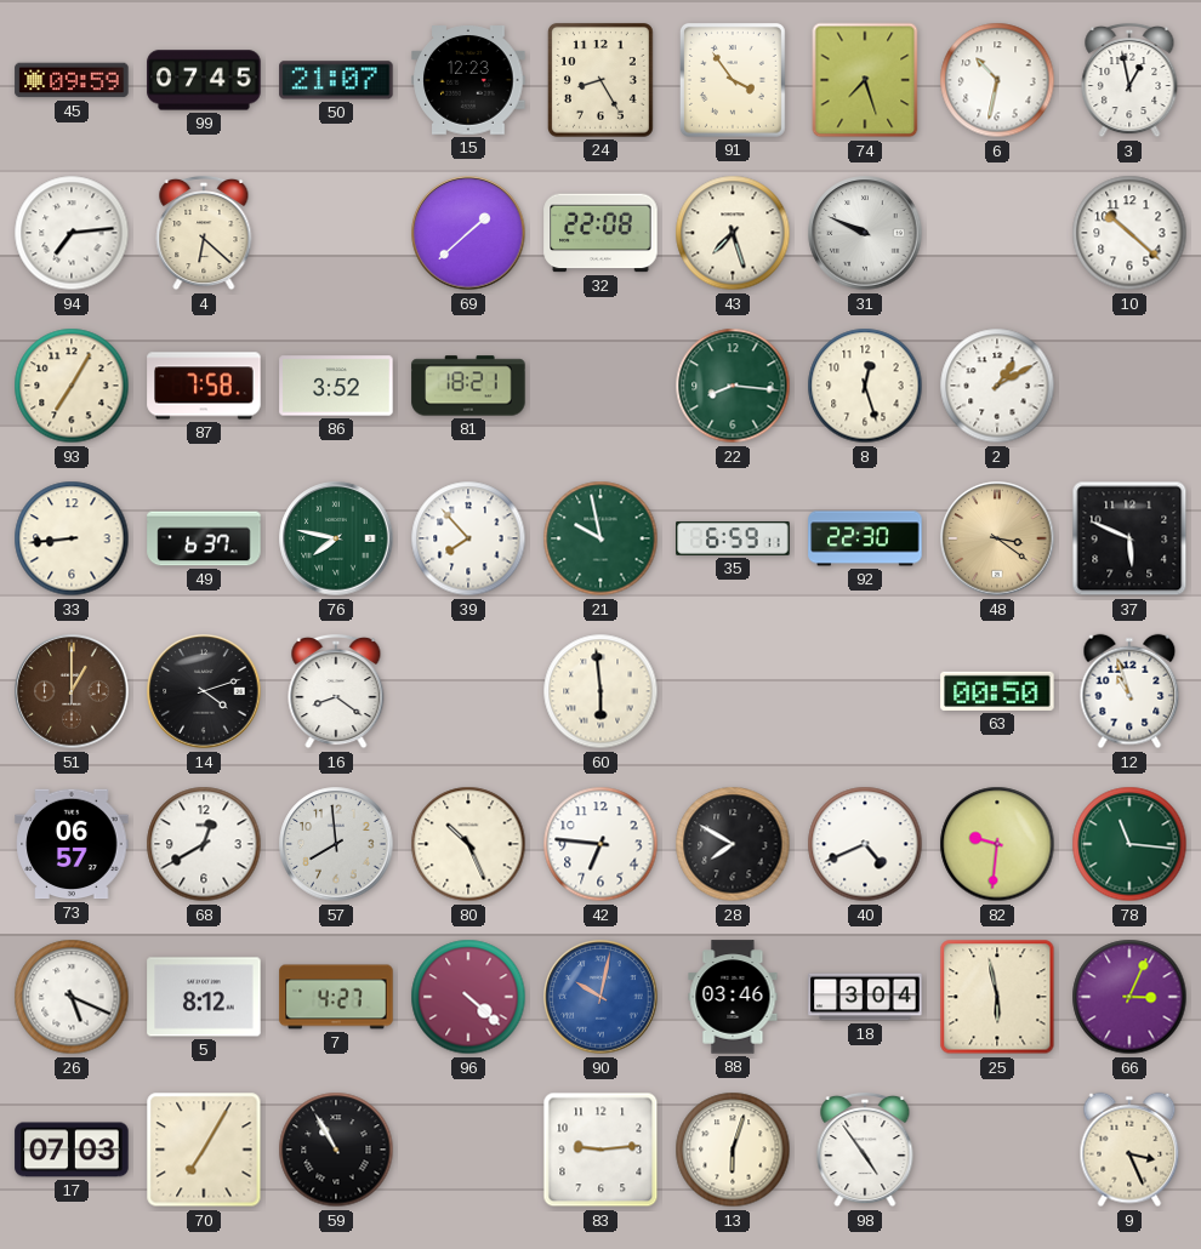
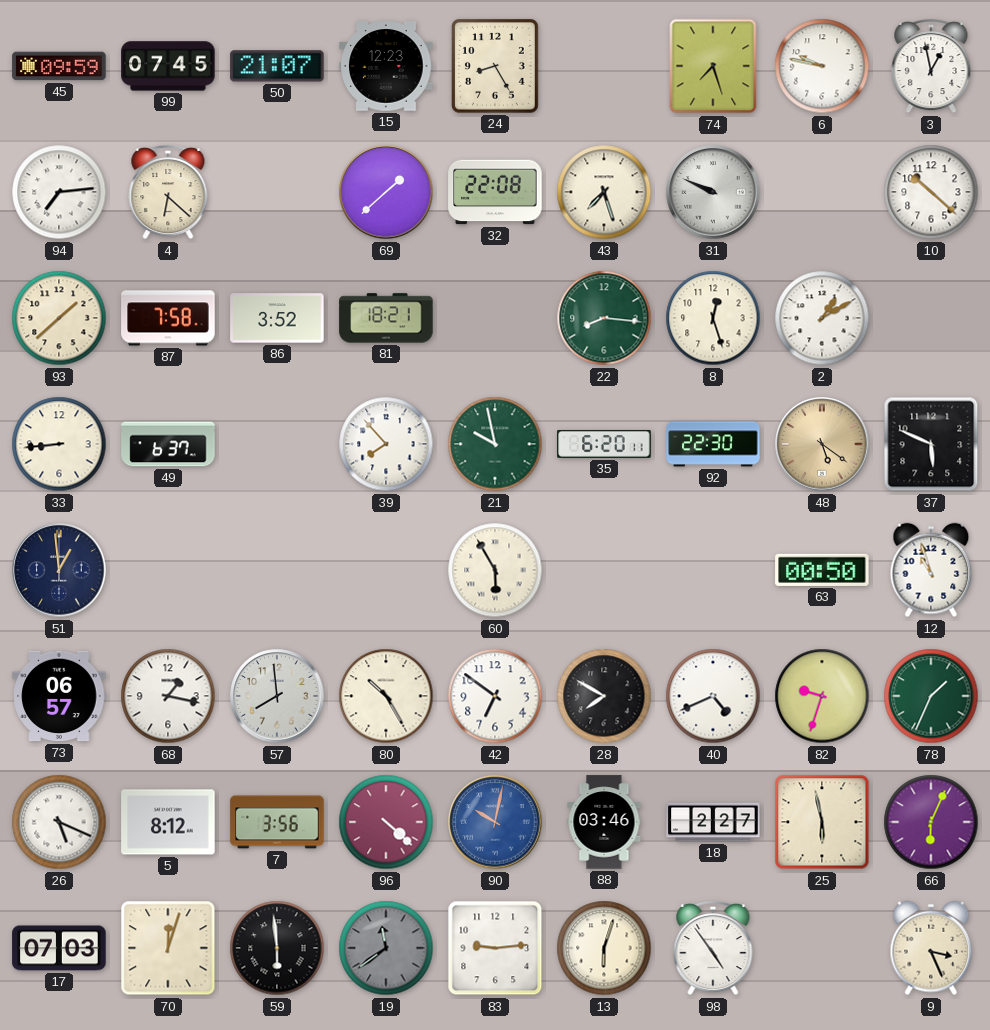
91: 3:54 -> none
6: 10:32 -> 9:47
93: 7:05 -> 1:38
76: 7:47 -> none
35: 6:59 -> 6:20
48: 3:21 -> 5:21
51: 1:00 -> 12:59
51 dial: brown -> navy
14: 4:12 -> none
16: 8:21 -> none
60: 5:59 -> 5:55
68: 12:40 -> 1:17
80: 10:26 -> 10:25
42: 6:46 -> 6:51
82: 9:31 -> 9:33
78: 11:16 -> 1:34
7: 4:27 -> 3:56
18: 3:04 -> 2:27
66: 3:04 -> 6:04
70: 7:05 -> 12:03
59: 10:55 -> 5:59
19: none -> 11:39
